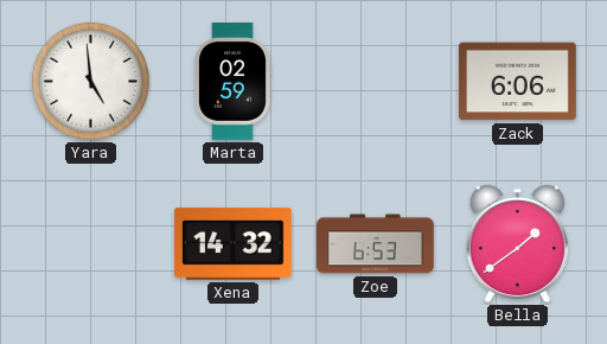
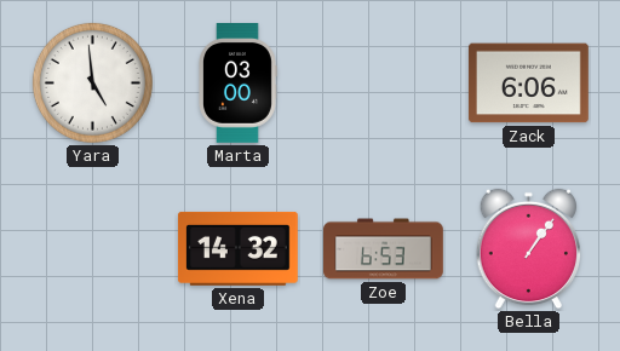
Marta: 02:59 -> 03:00
Bella: 1:39 -> 1:06
